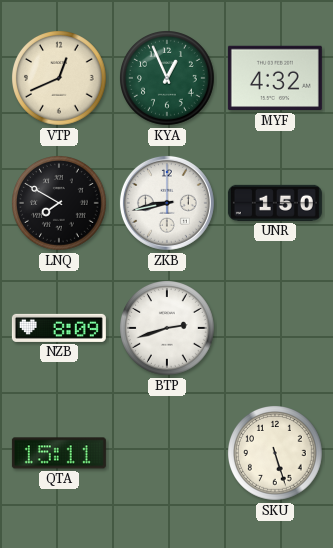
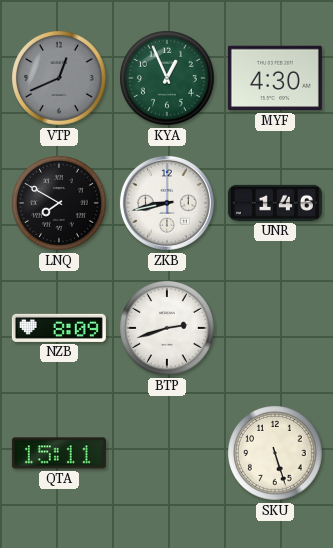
VTP dial: cream -> grey
MYF: 4:32 -> 4:30
UNR: 1:50 -> 1:46
